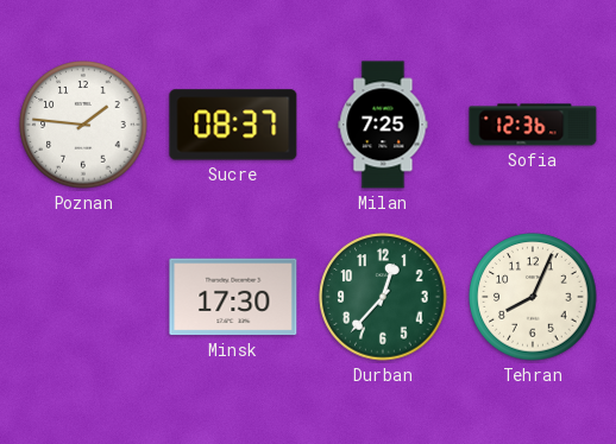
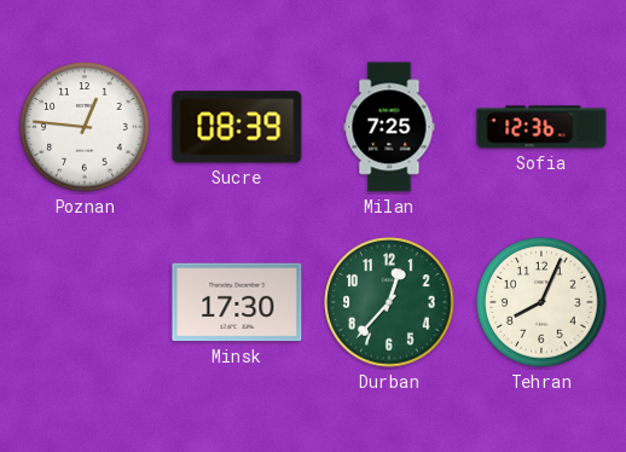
Poznan: 1:46 -> 12:46
Sucre: 08:37 -> 08:39
